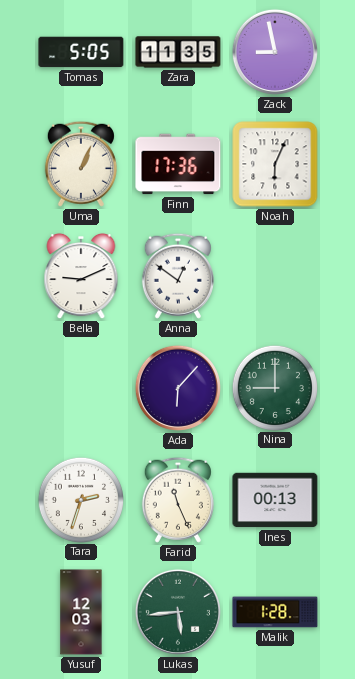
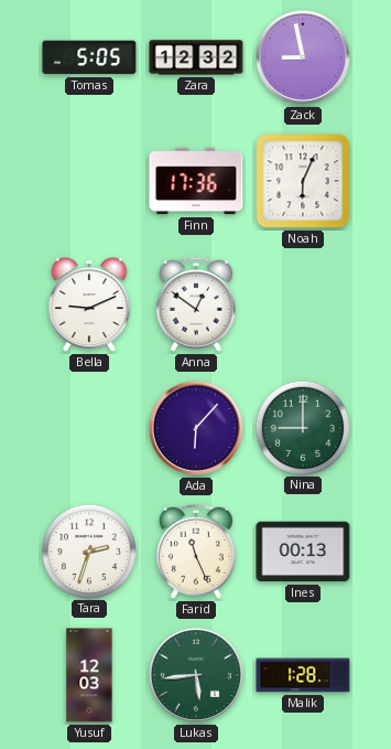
Zara: 11:35 -> 12:32
Uma: 1:04 -> none
